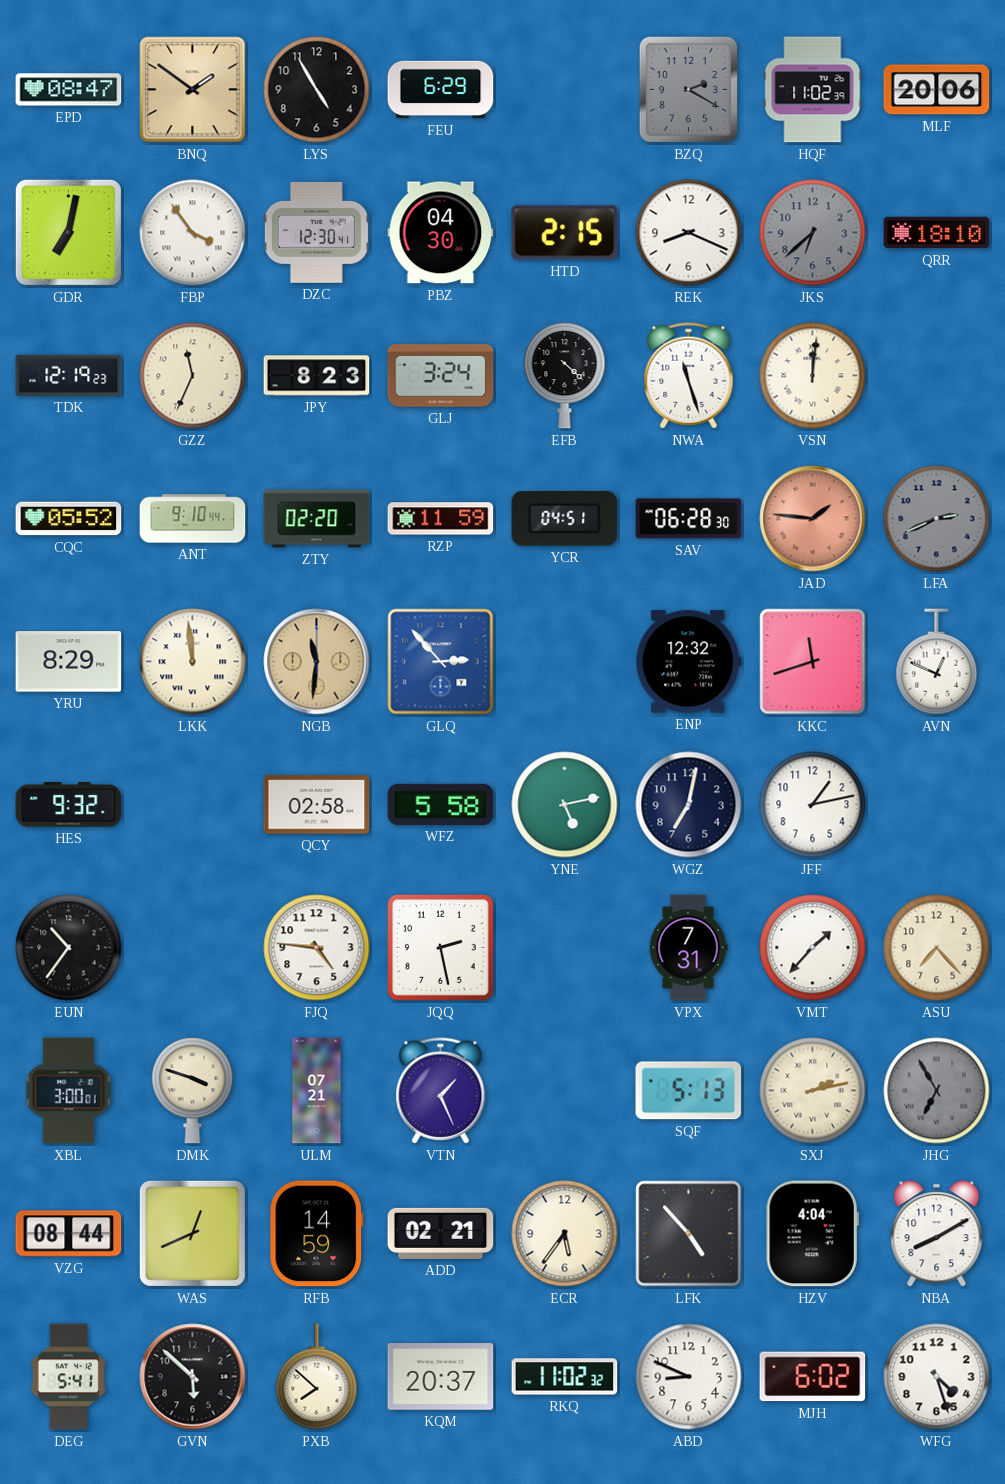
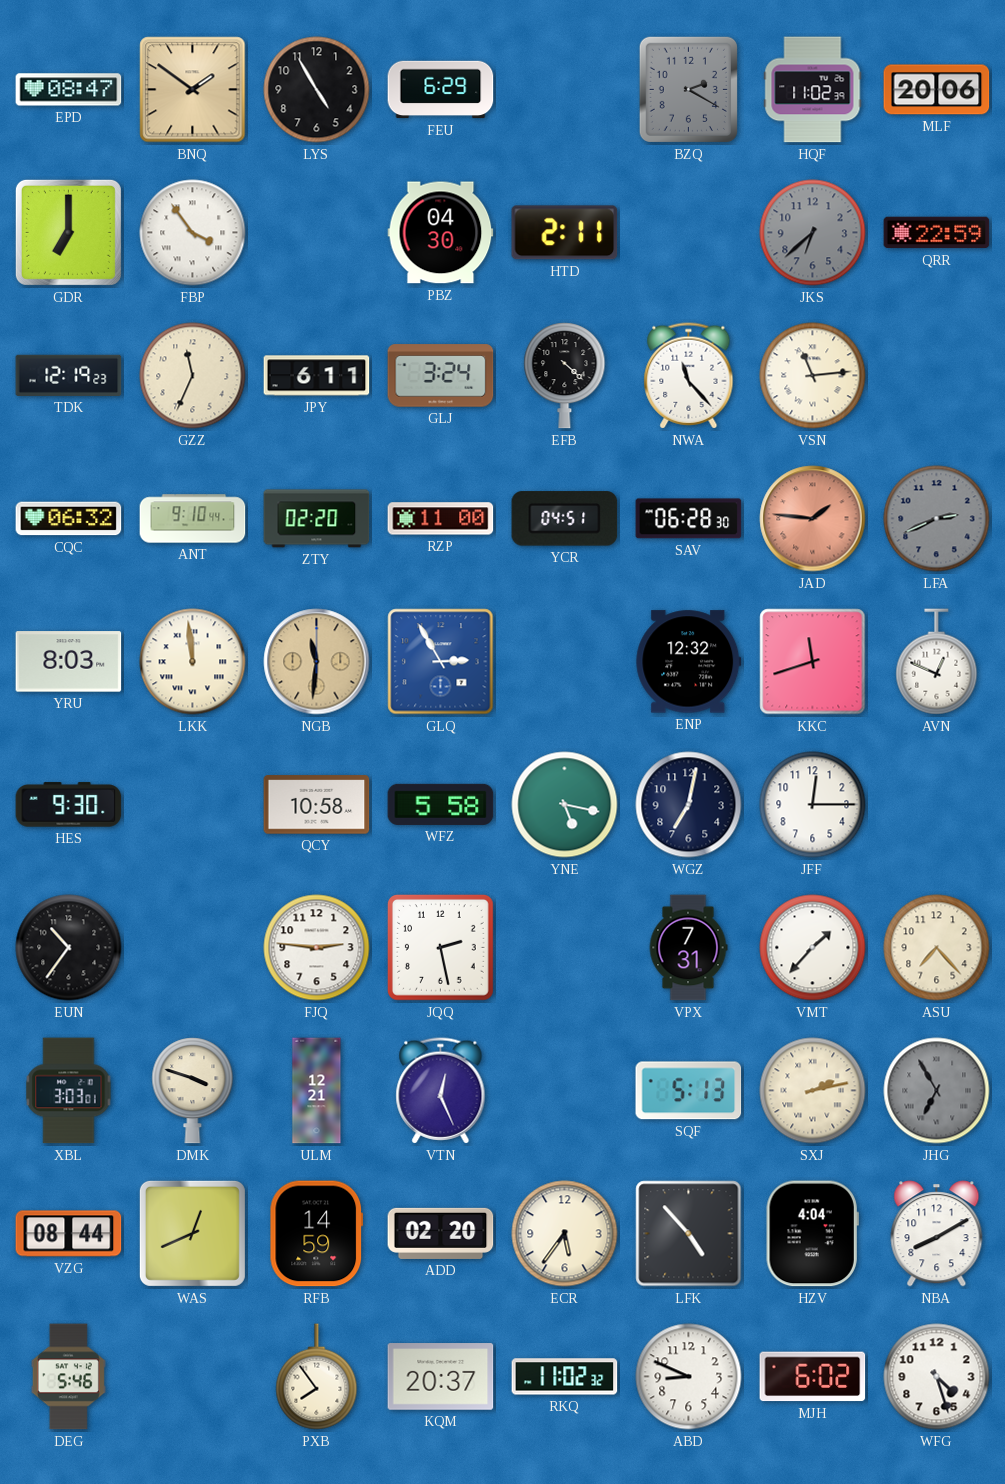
GDR: 7:02 -> 7:00
DZC: 12:30 -> none
HTD: 2:15 -> 2:11
REK: 8:19 -> none
QRR: 18:10 -> 22:59
JPY: 8:23 -> 6:11
NWA: 11:27 -> 11:23
VSN: 12:01 -> 11:14
CQC: 05:52 -> 06:32
RZP: 11:59 -> 11:00
YRU: 8:29 -> 8:03
GLQ: 2:53 -> 2:55
HES: 9:32 -> 9:30
QCY: 02:58 -> 10:58
YNE: 5:13 -> 5:17
JFF: 1:13 -> 12:15
FJQ: 4:46 -> 2:46
XBL: 3:00 -> 3:03
ULM: 07:21 -> 12:21
VTN: 1:26 -> 12:26
ADD: 02:21 -> 02:20
DEG: 5:41 -> 5:46
GVN: 5:52 -> none
PXB: 7:52 -> 7:54
